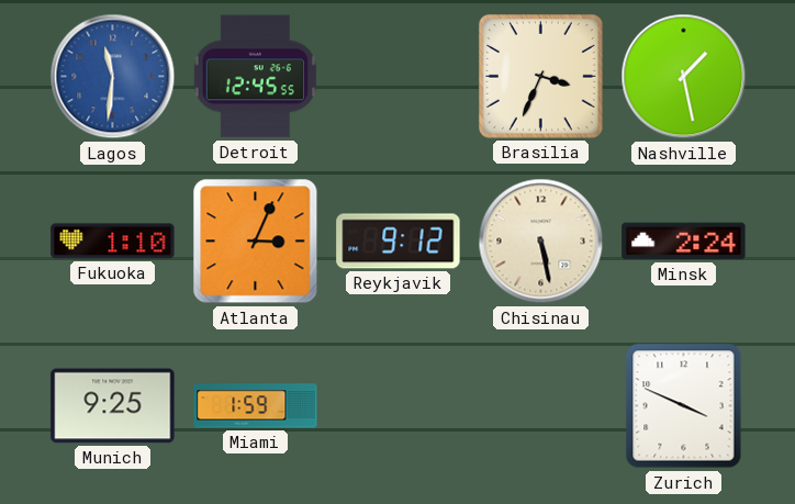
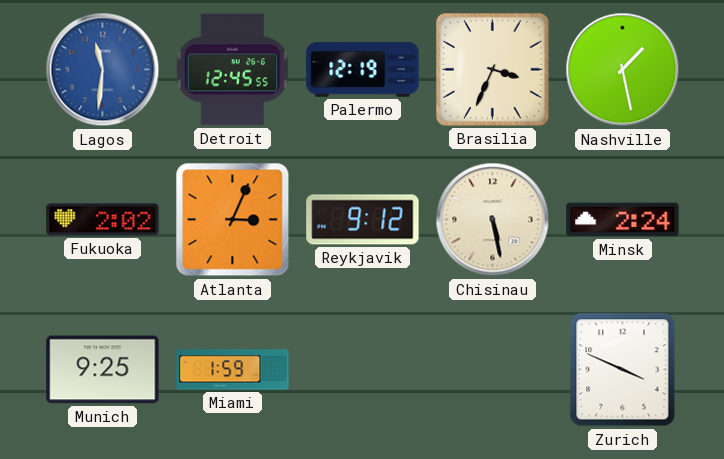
Palermo: none -> 12:19
Fukuoka: 1:10 -> 2:02
